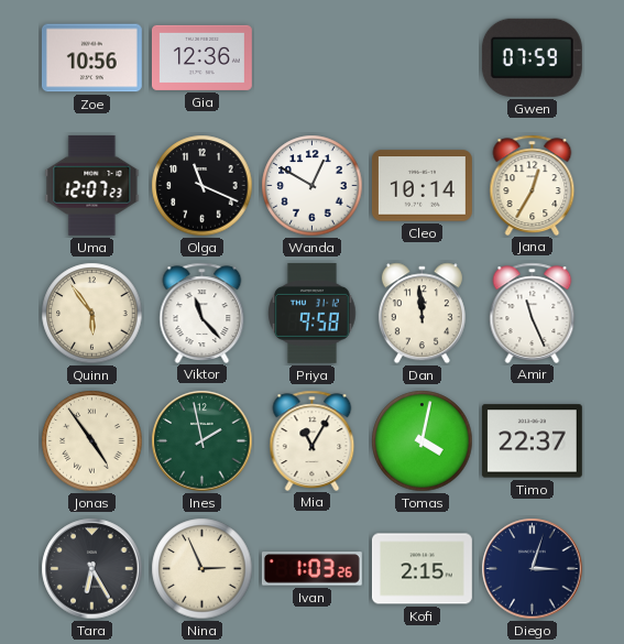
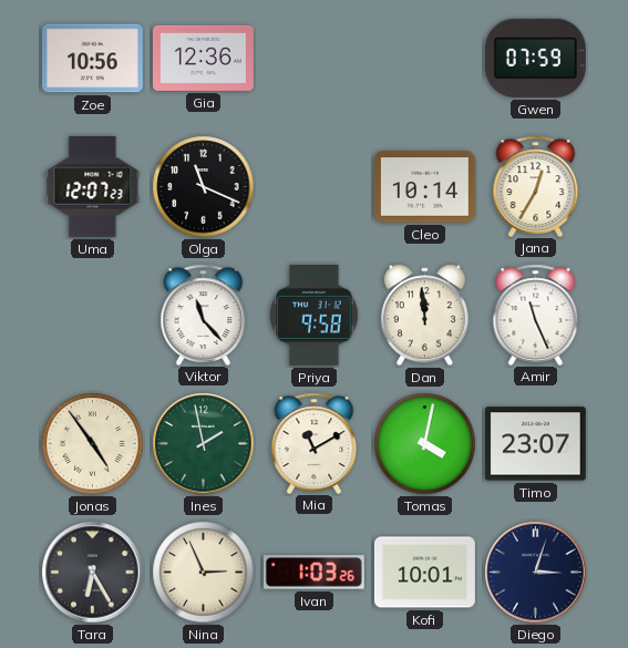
Wanda: 12:50 -> none
Quinn: 5:54 -> none
Mia: 11:05 -> 11:10
Timo: 22:37 -> 23:07
Kofi: 2:15 -> 10:01
